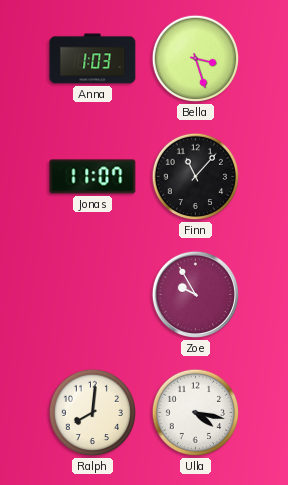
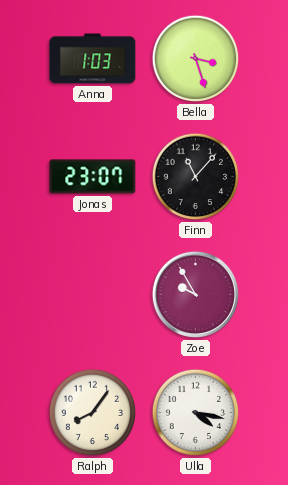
Jonas: 11:07 -> 23:07
Ralph: 8:01 -> 8:06
